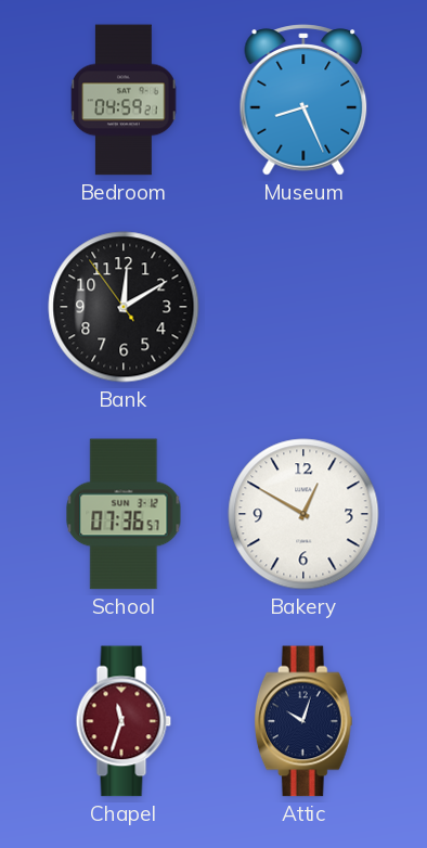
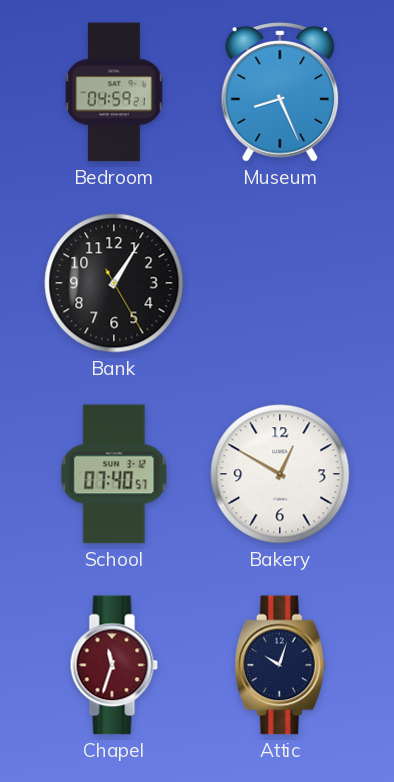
Bank: 12:09 -> 1:05
School: 07:36 -> 07:40
